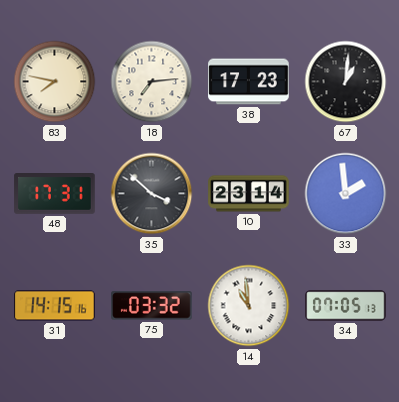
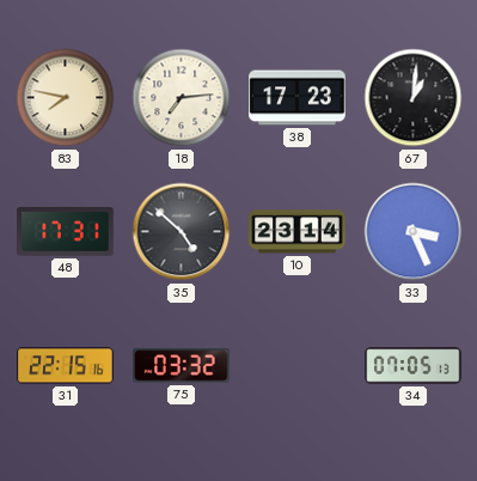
35: 3:52 -> 4:52
33: 1:59 -> 3:26
31: 14:15 -> 22:15
14: 10:59 -> none
